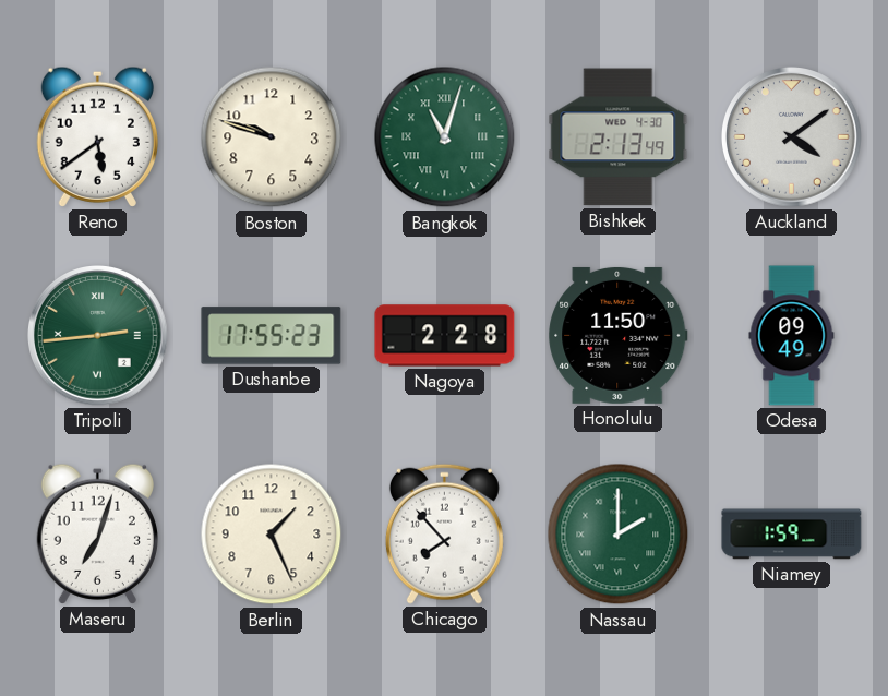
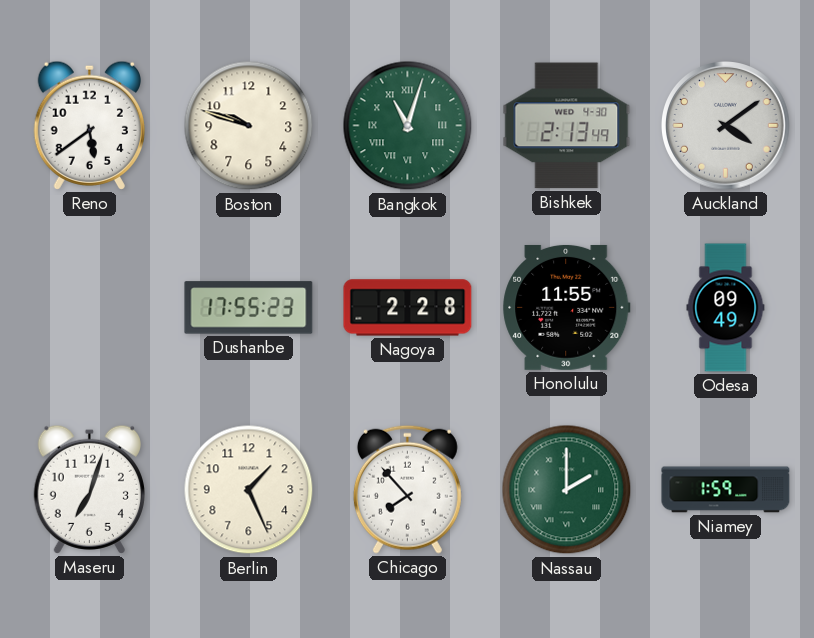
Tripoli: 2:44 -> none
Honolulu: 11:50 -> 11:55
